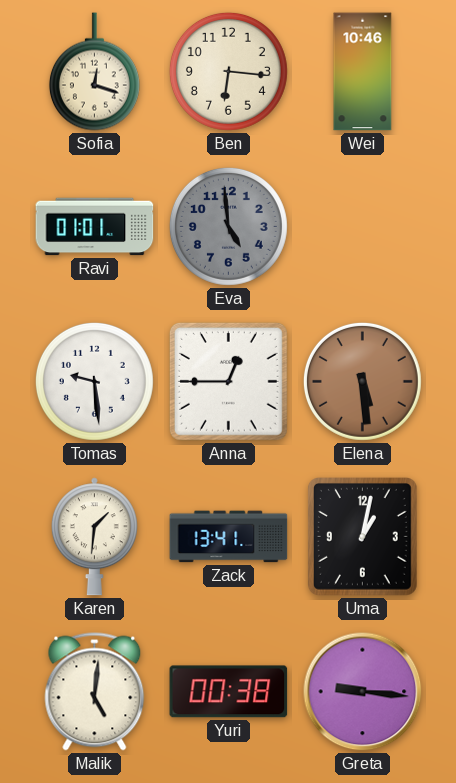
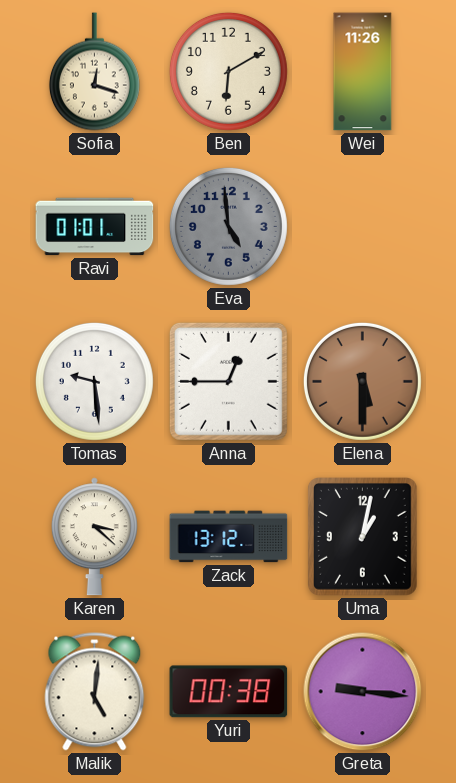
Ben: 6:16 -> 6:10
Wei: 10:46 -> 11:26
Elena: 5:29 -> 5:30
Karen: 1:31 -> 3:22
Zack: 13:41 -> 13:12
